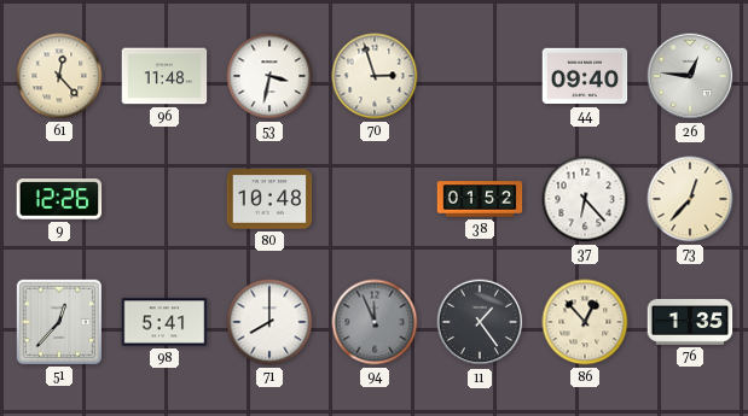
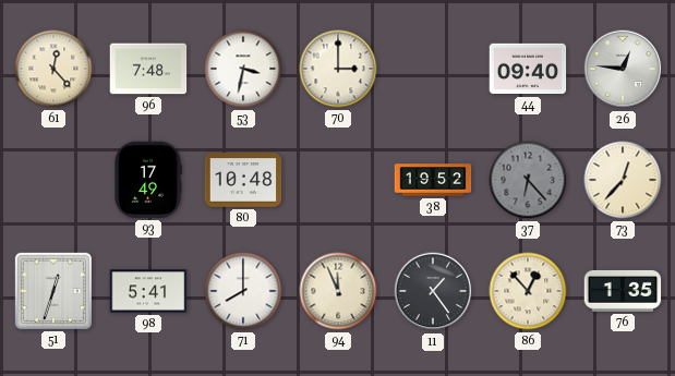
96: 11:48 -> 7:48
70: 2:57 -> 3:00
9: 12:26 -> none
93: none -> 17:49
38: 01:52 -> 19:52
37 dial: white -> grey
51: 12:37 -> 12:33
94 dial: grey -> cream
